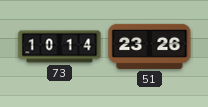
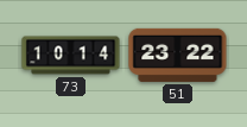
51: 23:26 -> 23:22
